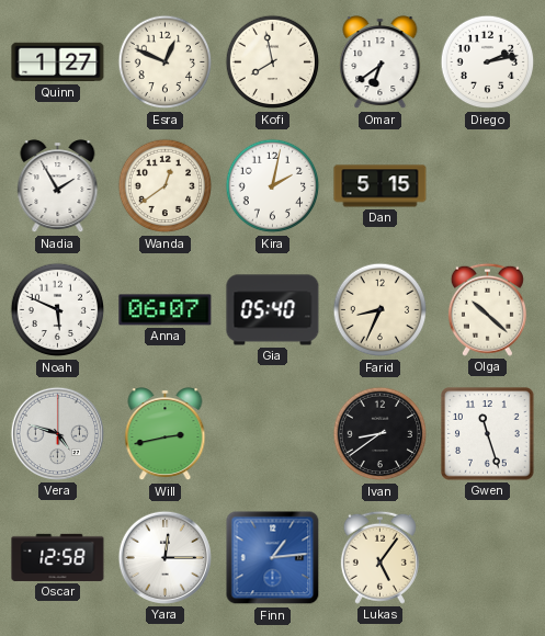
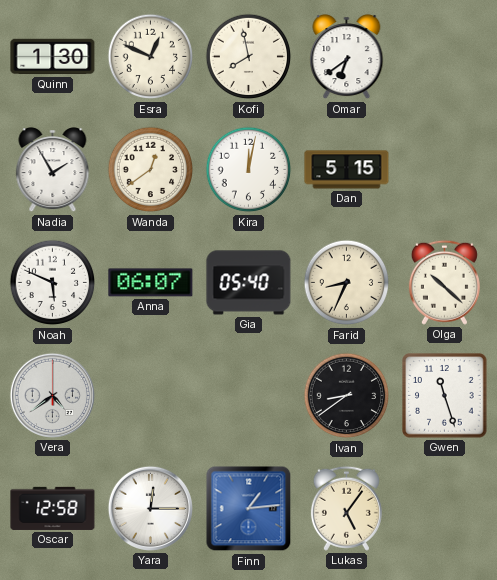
Quinn: 1:27 -> 1:30
Diego: 2:13 -> none
Kira: 2:02 -> 12:02
Vera: 4:48 -> 4:39
Will: 2:43 -> none
